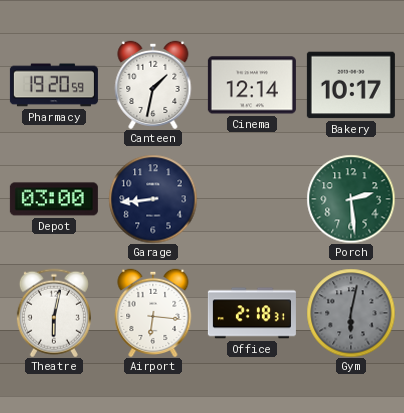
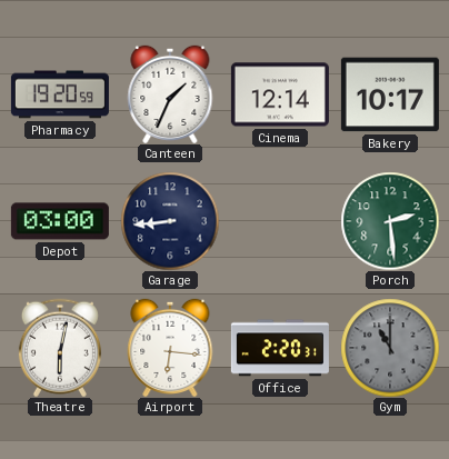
Canteen: 1:32 -> 1:34
Office: 2:18 -> 2:20
Gym: 6:02 -> 11:00
